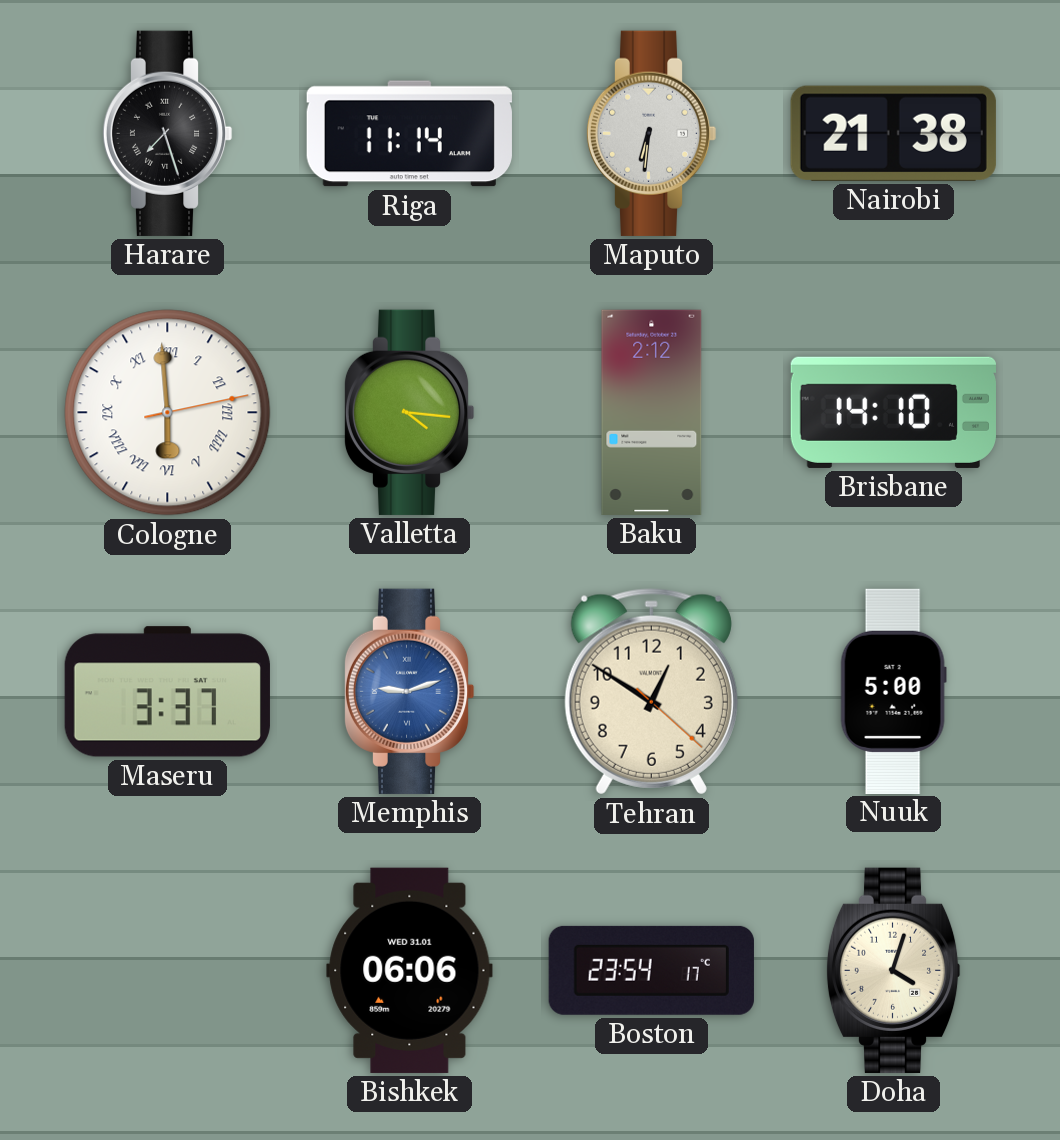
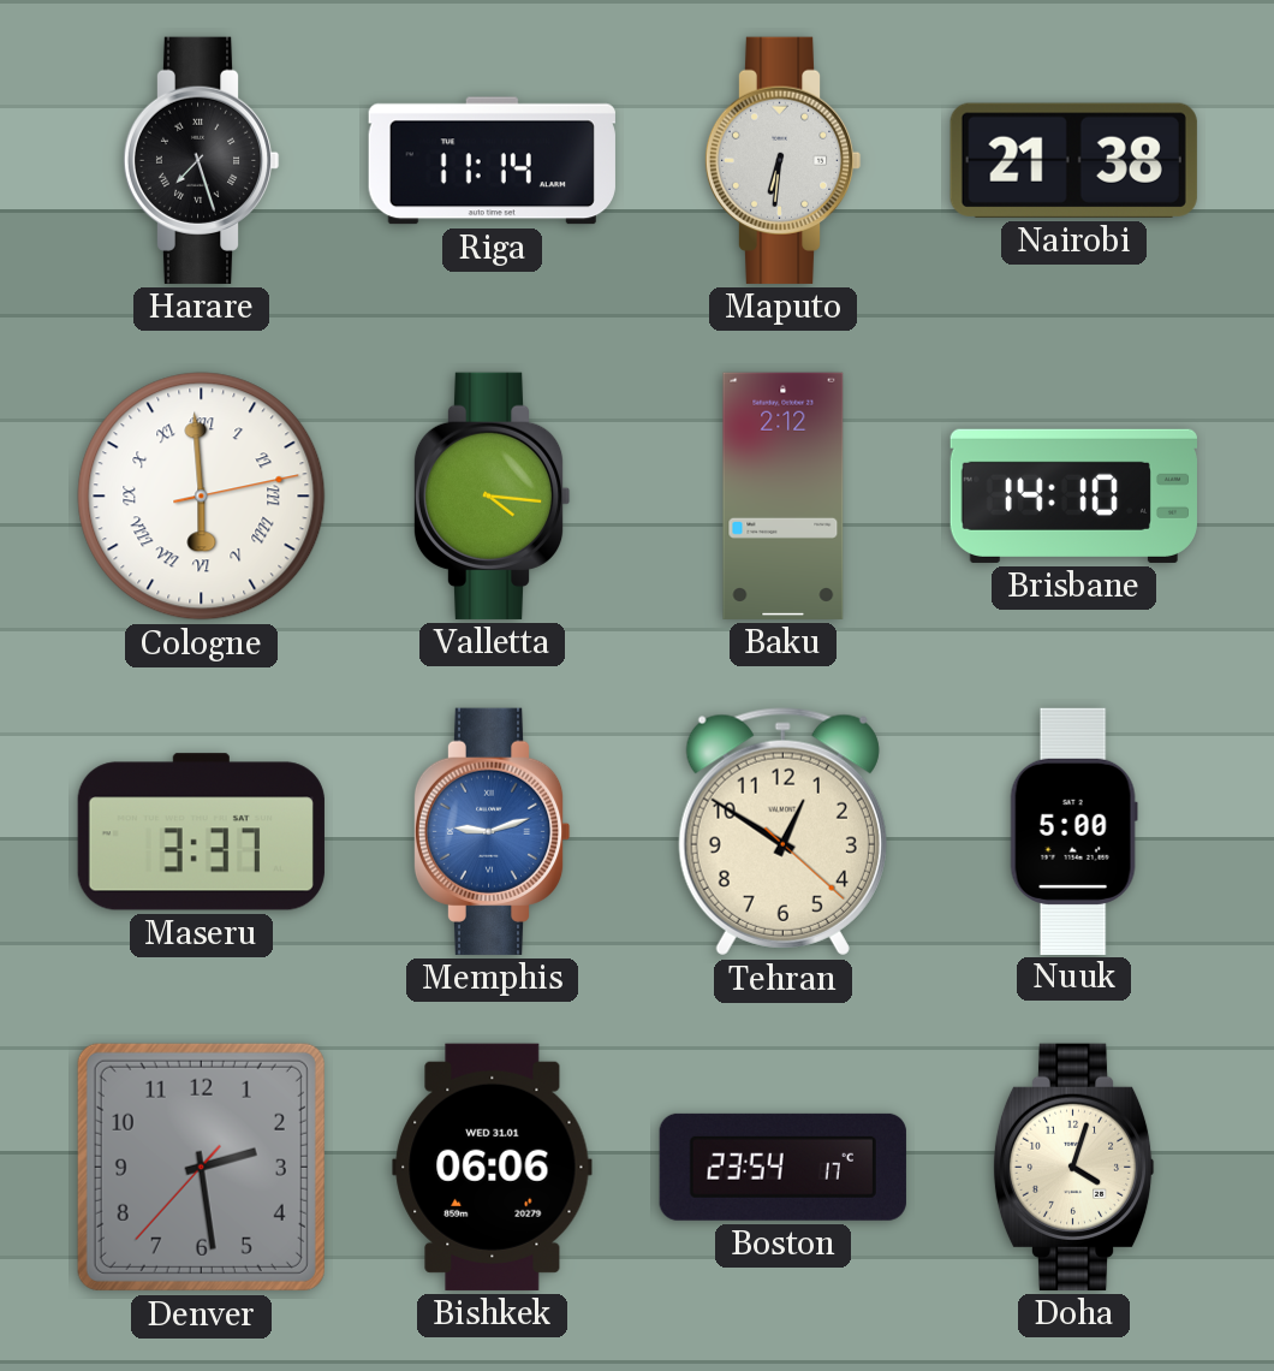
Denver: none -> 2:28
